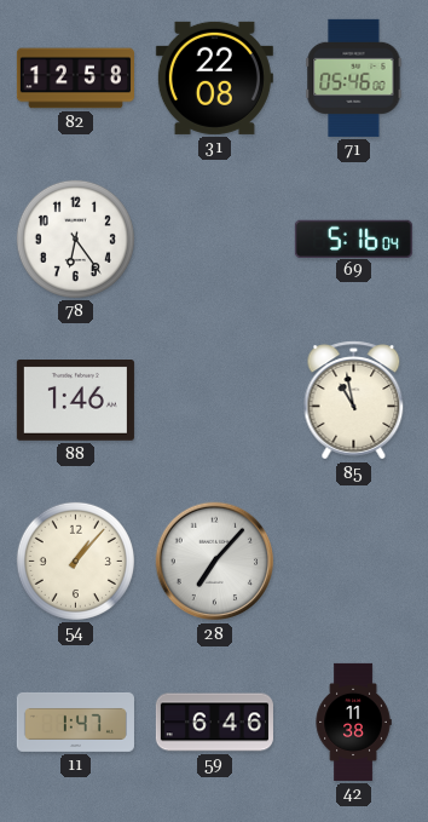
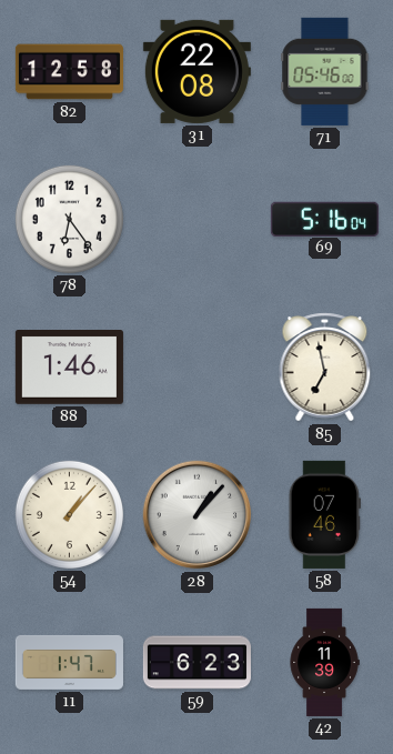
85: 10:58 -> 6:58
28: 7:07 -> 1:07
58: none -> 07:46
59: 6:46 -> 6:23
42: 11:38 -> 11:39
